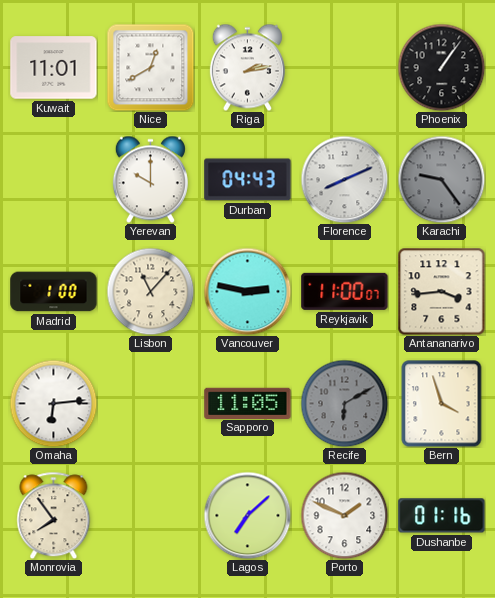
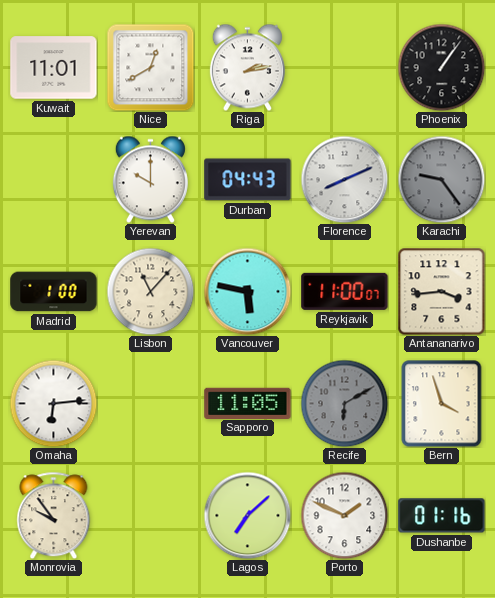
Vancouver: 2:47 -> 5:47
Monrovia: 7:54 -> 9:54
